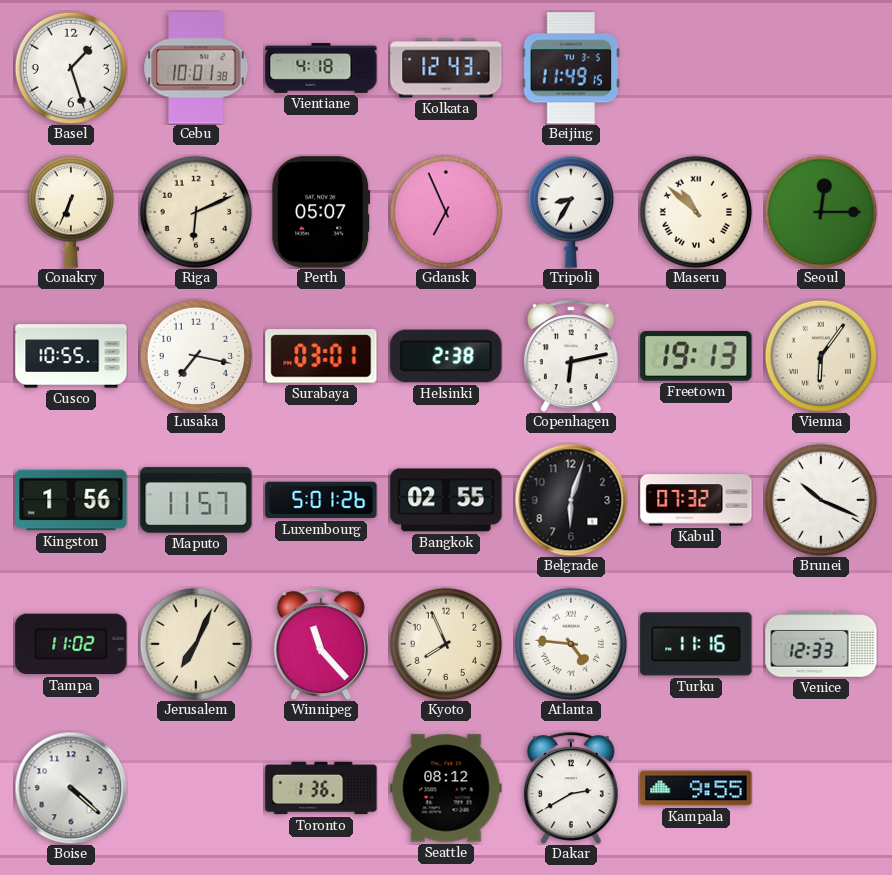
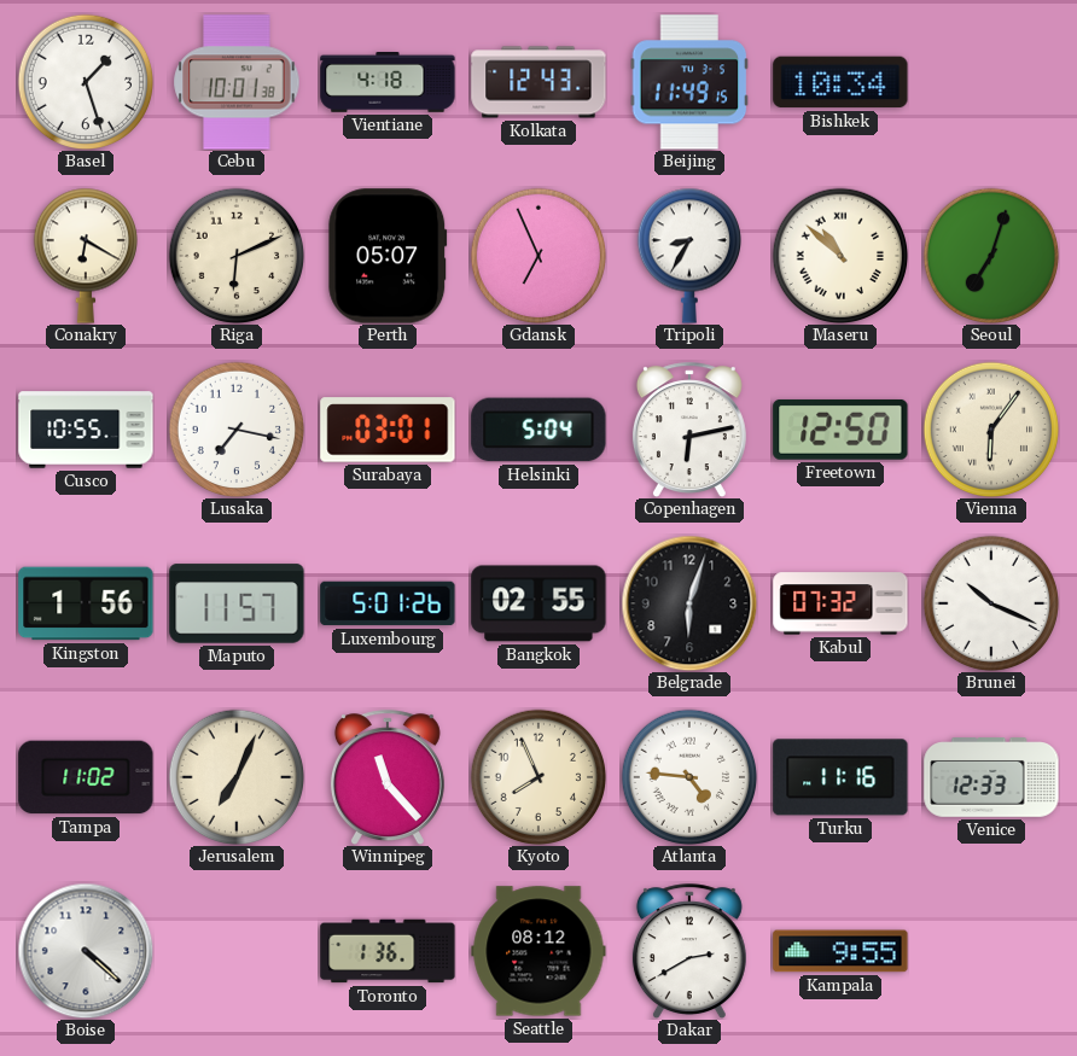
Bishkek: none -> 10:34
Conakry: 6:34 -> 6:20
Seoul: 12:15 -> 7:03
Helsinki: 2:38 -> 5:04
Freetown: 19:13 -> 12:50
